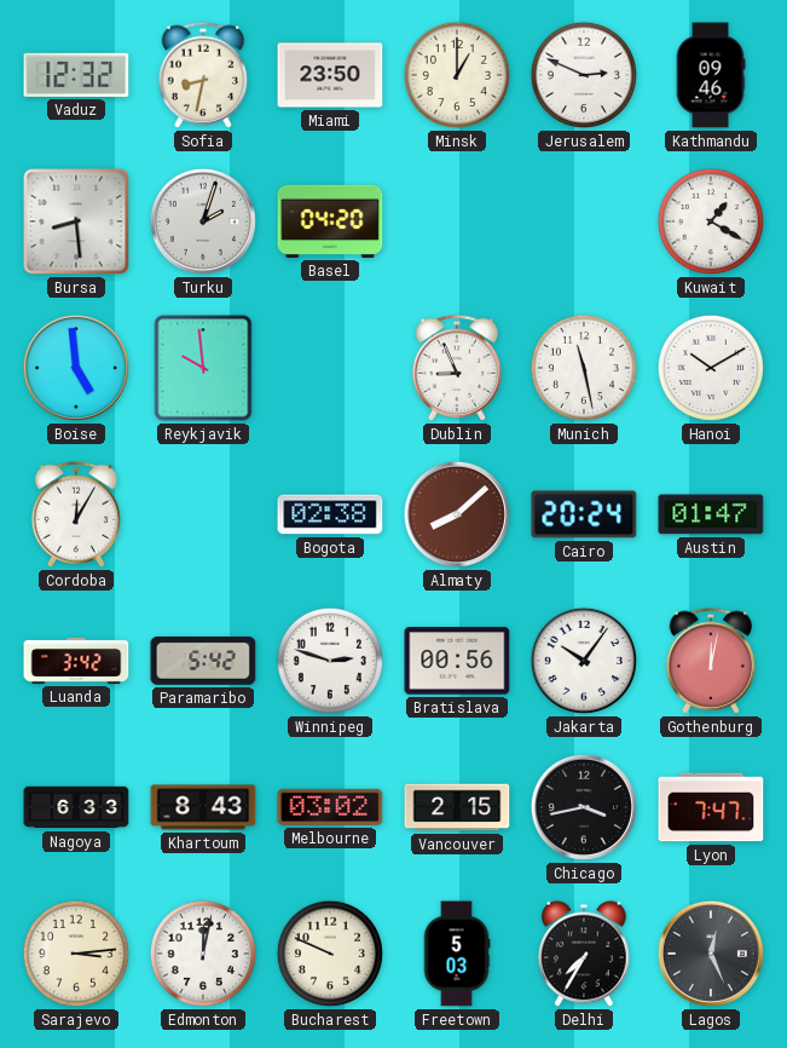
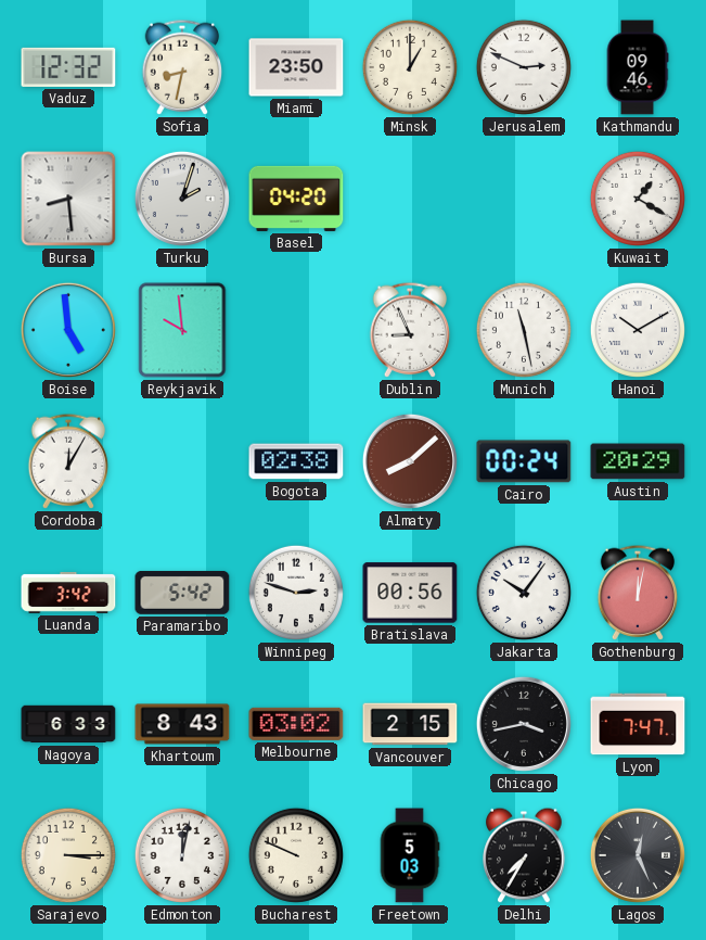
Cairo: 20:24 -> 00:24
Austin: 01:47 -> 20:29
Sarajevo: 3:14 -> 3:15
